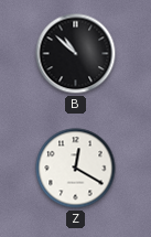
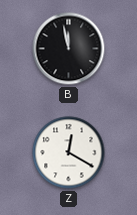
B: 10:52 -> 11:58
